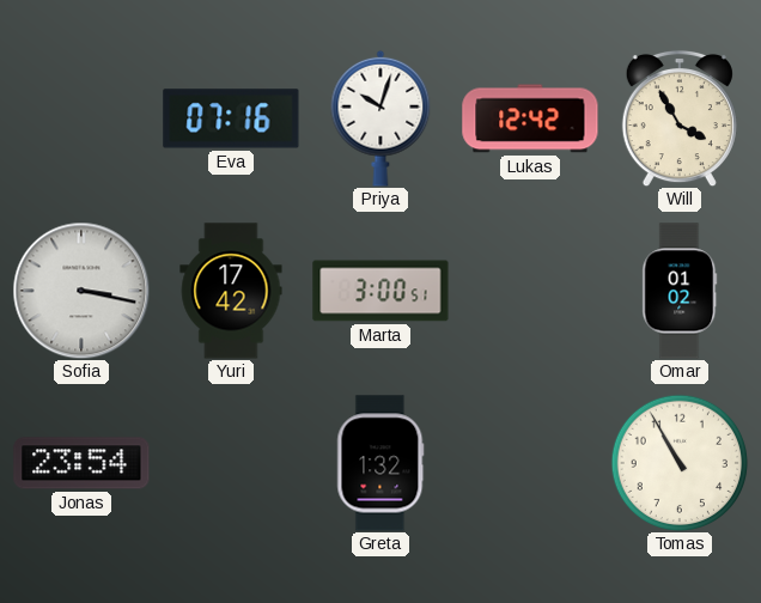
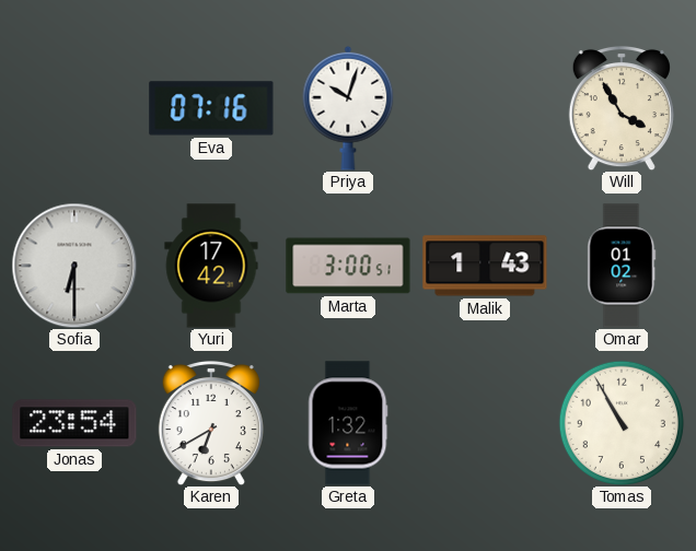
Lukas: 12:42 -> none
Sofia: 3:17 -> 6:30
Malik: none -> 1:43
Karen: none -> 6:40
